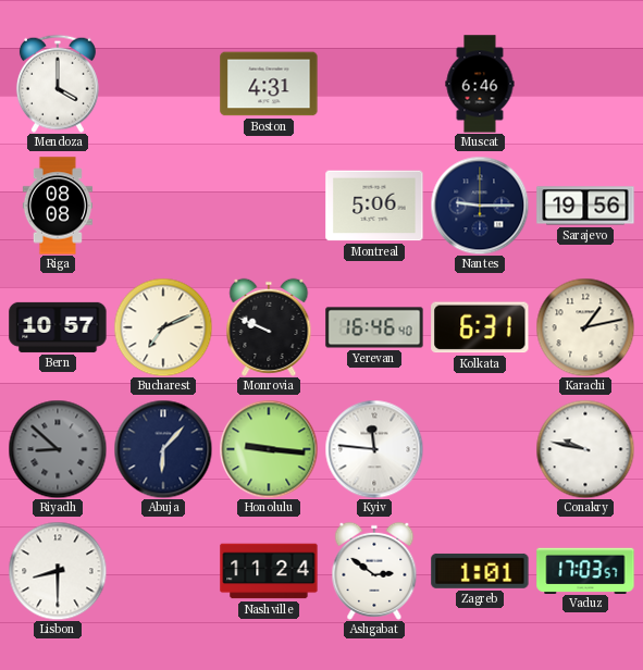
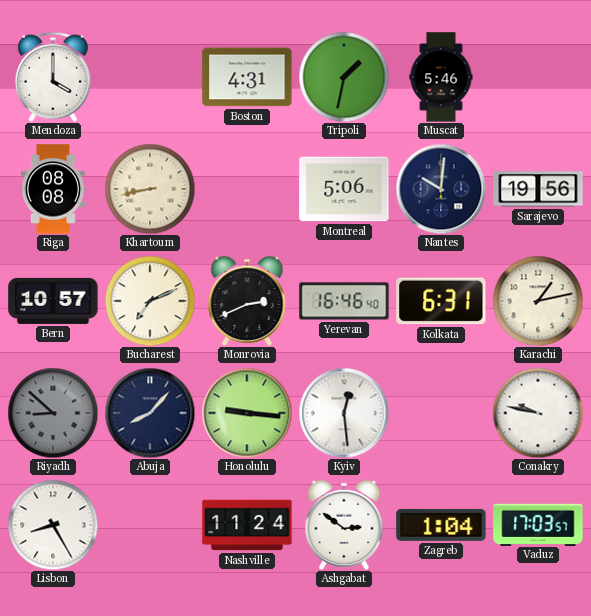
Tripoli: none -> 1:32
Muscat: 6:46 -> 5:46
Khartoum: none -> 8:43
Nantes: 9:15 -> 10:01
Monrovia: 9:49 -> 2:41
Abuja: 6:07 -> 8:07
Kyiv: 11:46 -> 12:29
Lisbon: 8:30 -> 8:25
Zagreb: 1:01 -> 1:04
